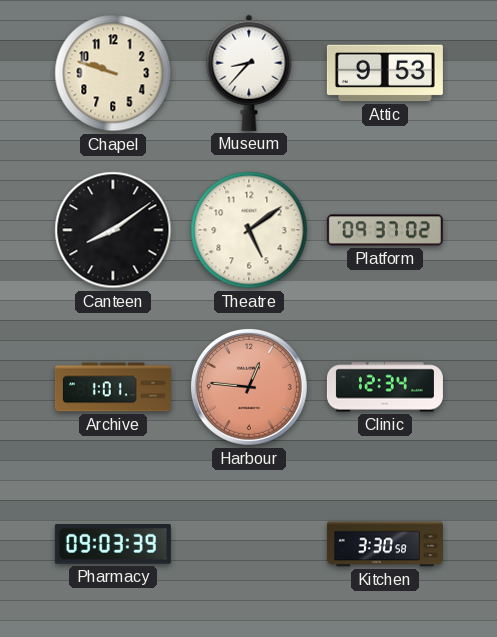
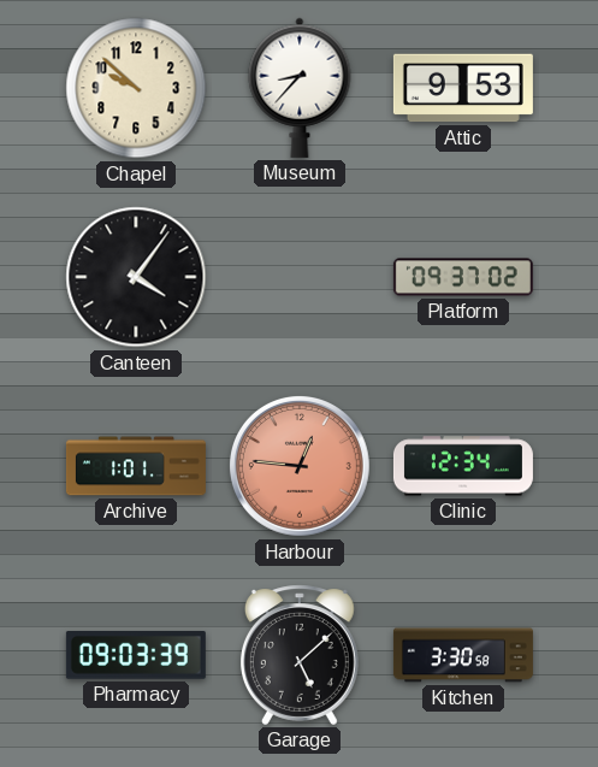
Chapel: 9:48 -> 9:52
Canteen: 8:09 -> 4:06
Theatre: 5:09 -> none
Garage: none -> 5:08
